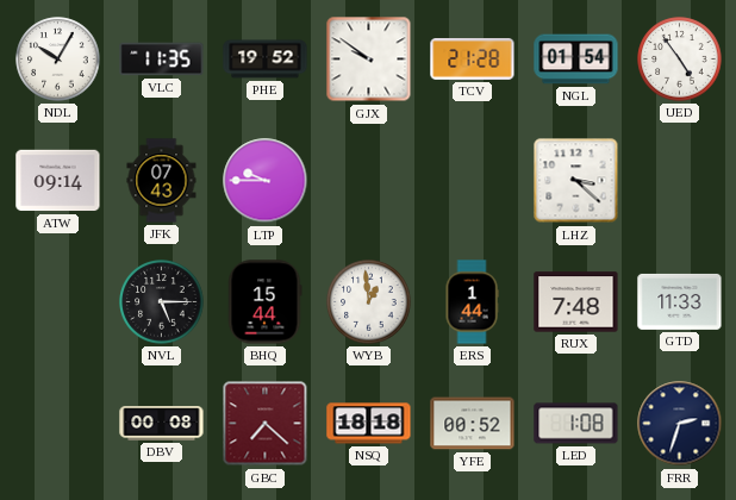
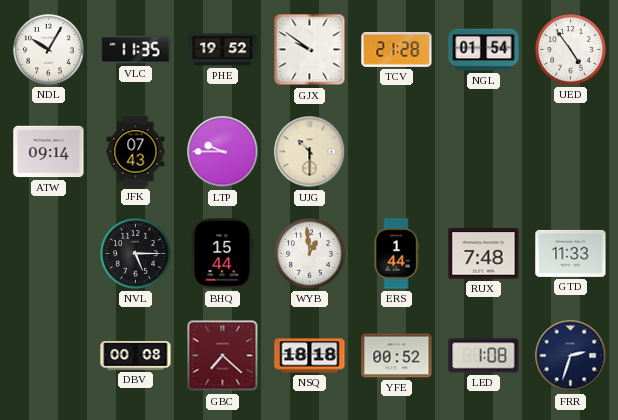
UJG: none -> 10:30
LHZ: 3:22 -> none
